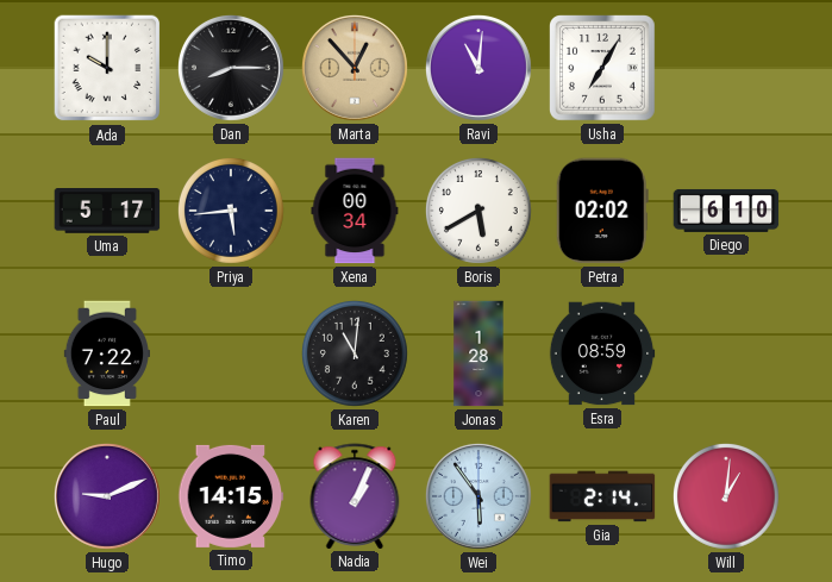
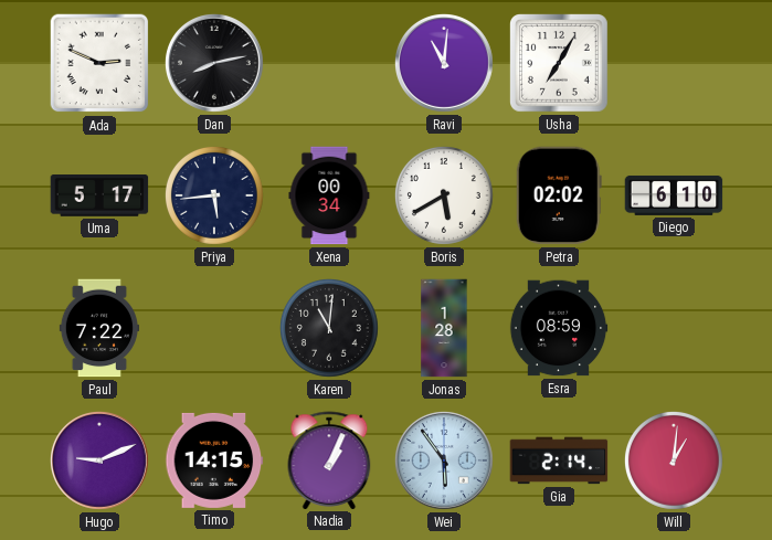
Ada: 10:00 -> 2:49
Dan: 8:15 -> 8:13
Marta: 12:53 -> none
